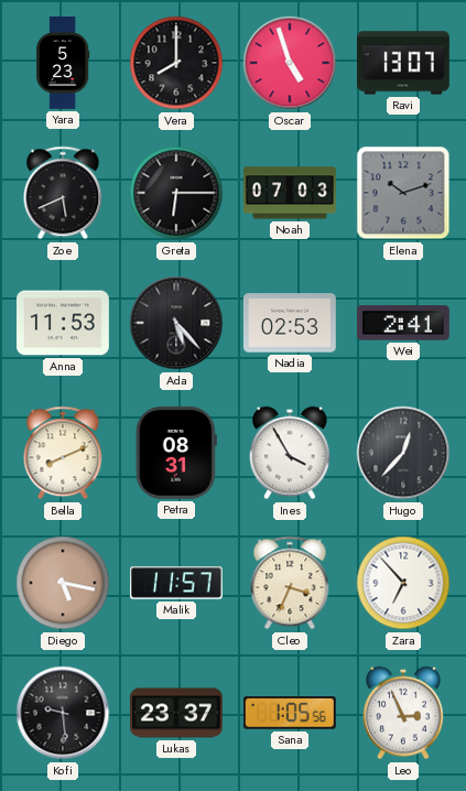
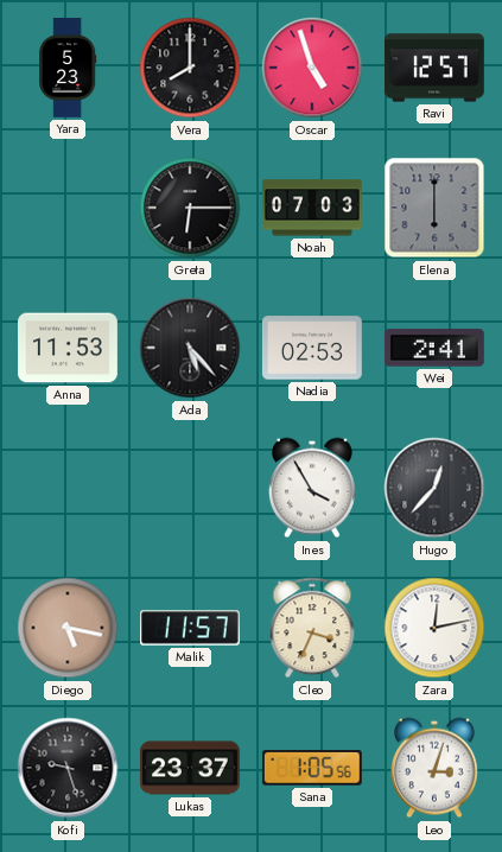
Ravi: 13:07 -> 12:57
Zoe: 5:41 -> none
Elena: 10:12 -> 6:00
Bella: 8:11 -> none
Petra: 08:31 -> none
Zara: 6:53 -> 12:13
Kofi: 9:29 -> 9:27
Leo: 2:56 -> 3:03
